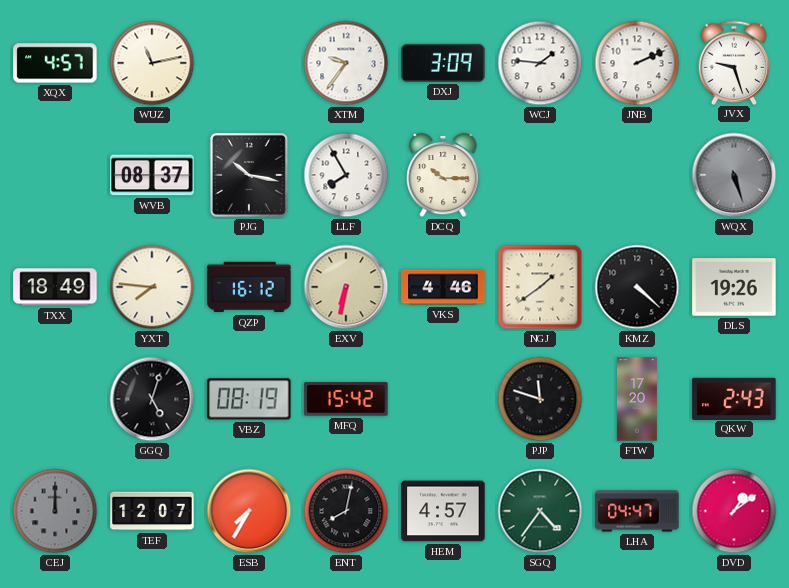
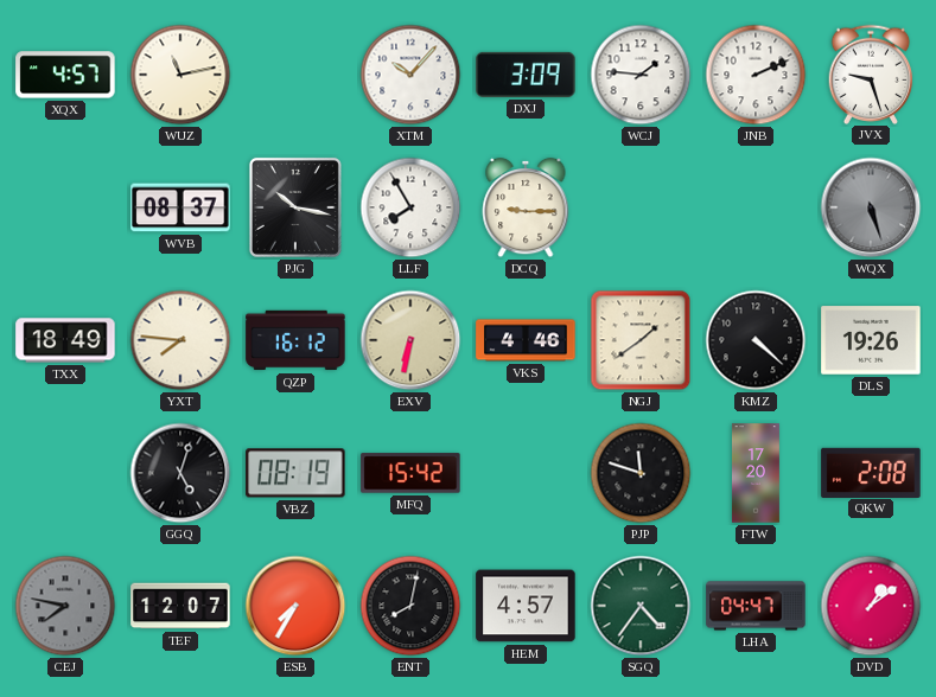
XTM: 9:36 -> 10:07
DCQ: 10:15 -> 9:15
QKW: 2:43 -> 2:08
CEJ: 12:00 -> 7:47
